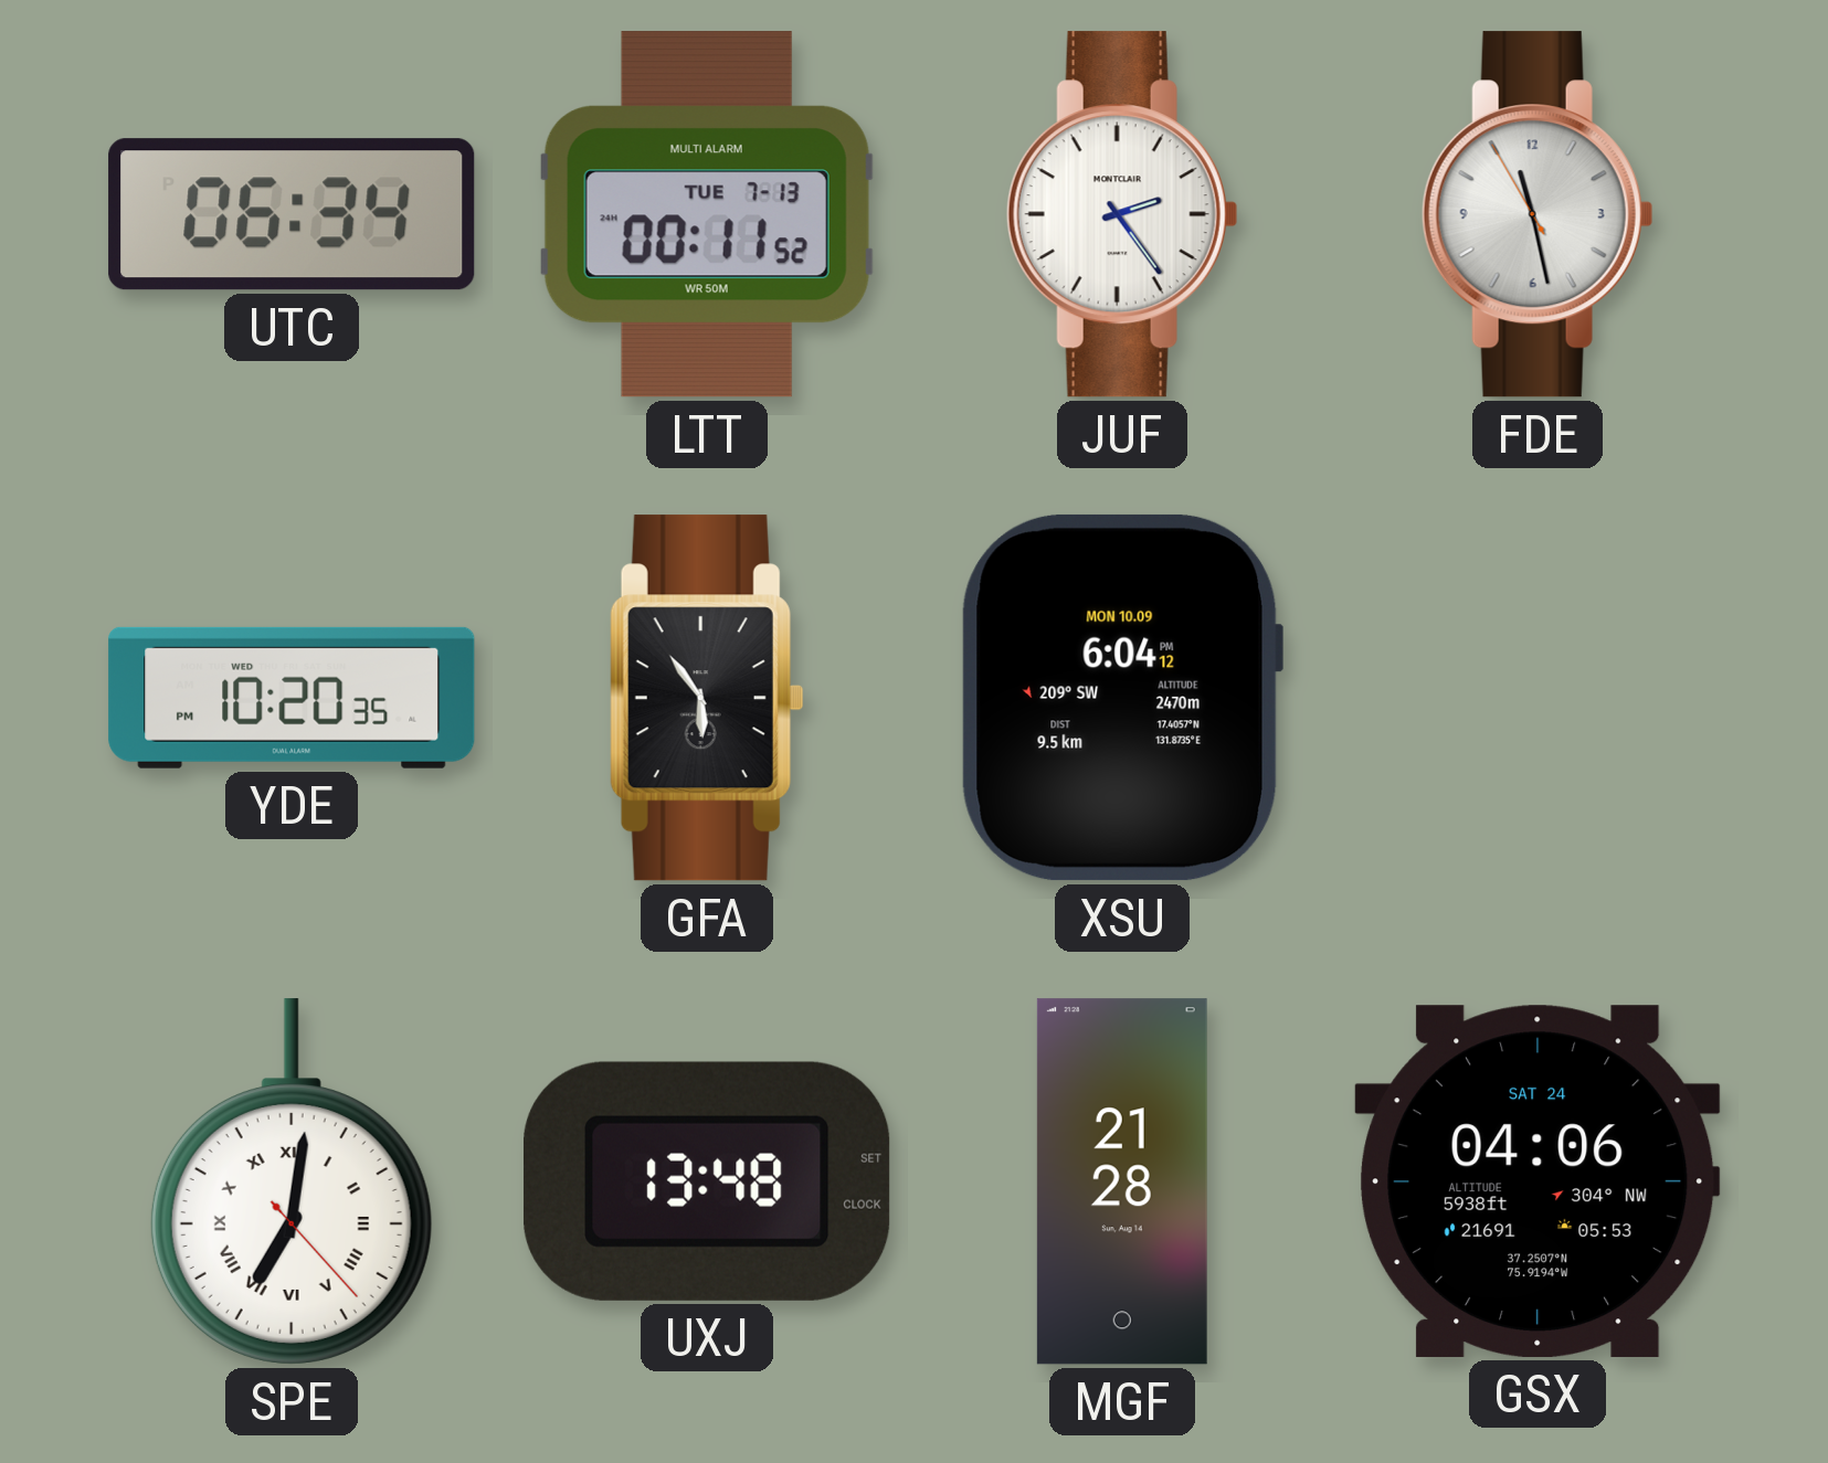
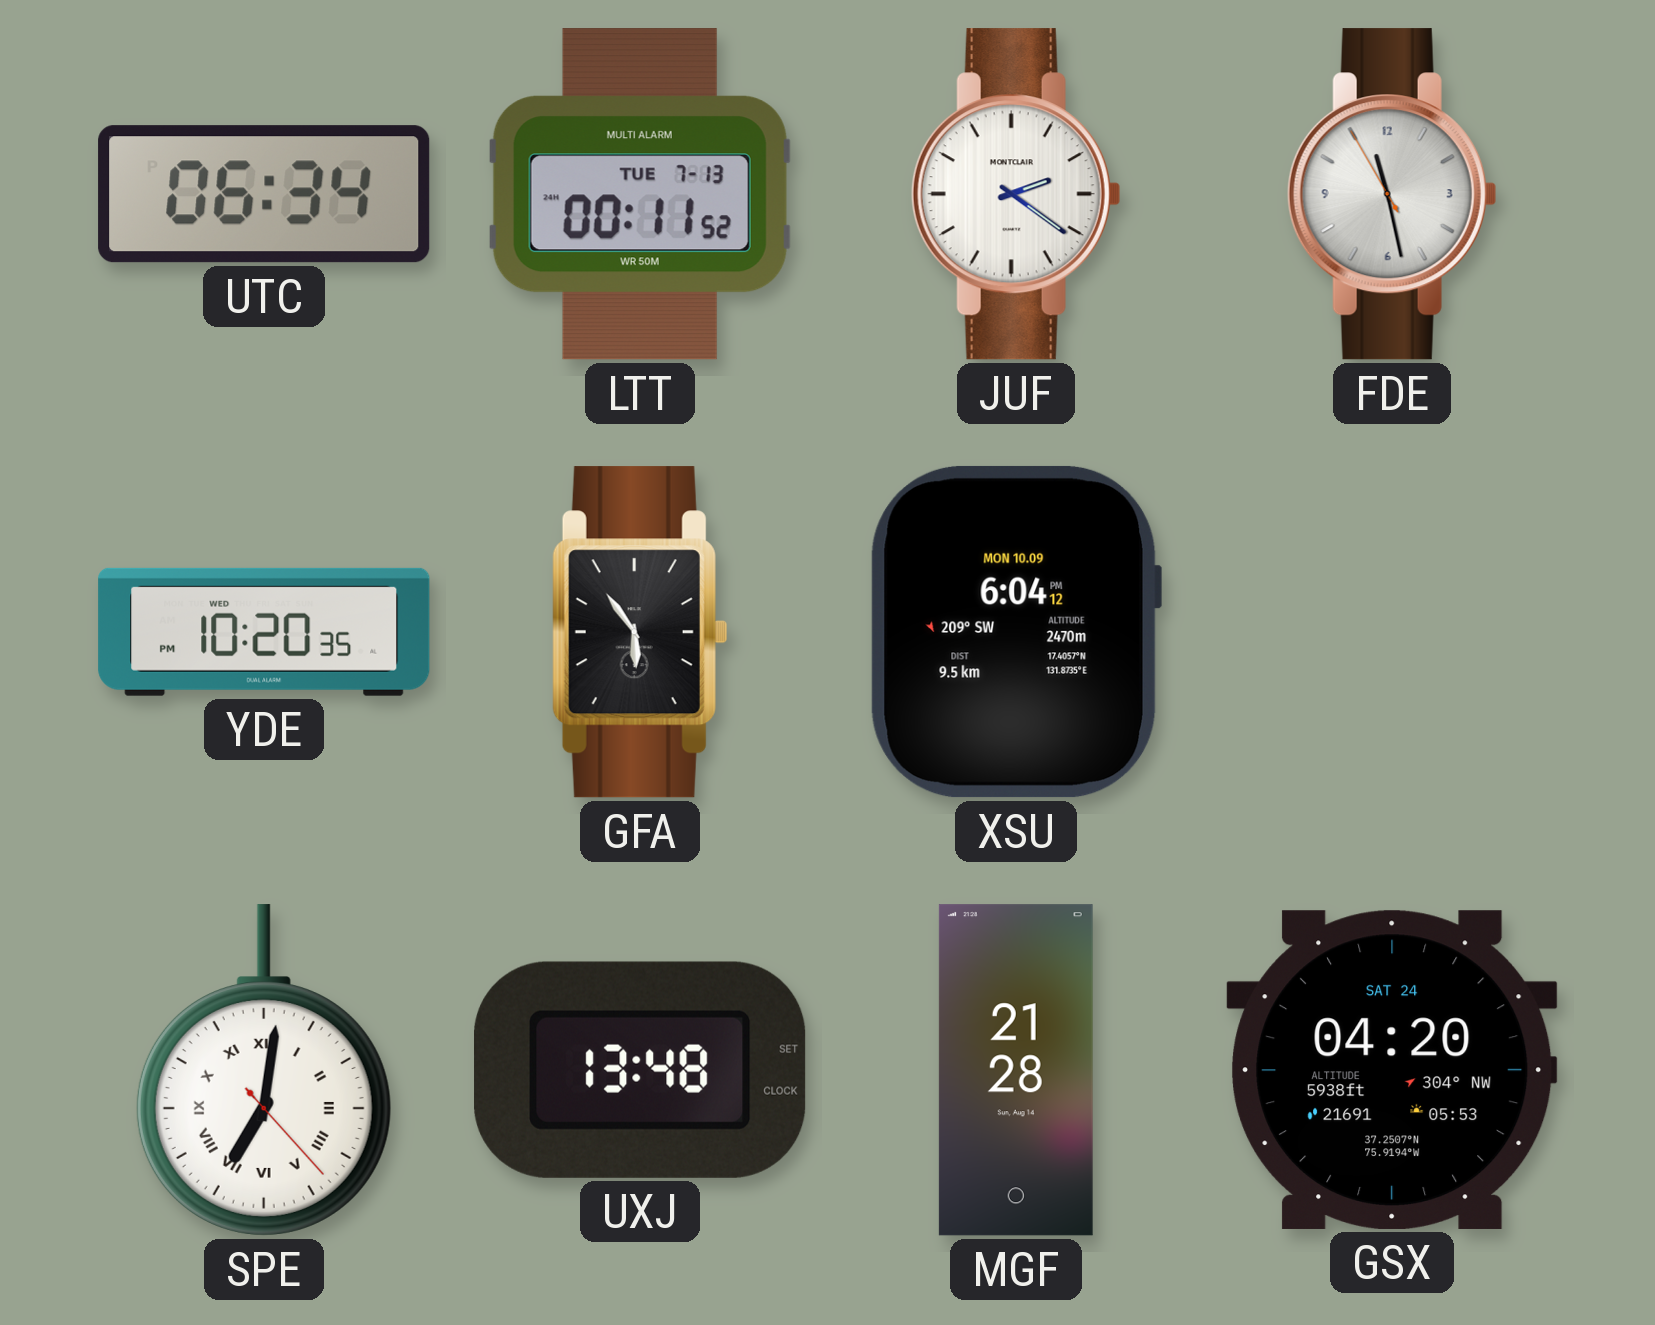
JUF: 2:24 -> 2:21
GSX: 04:06 -> 04:20
